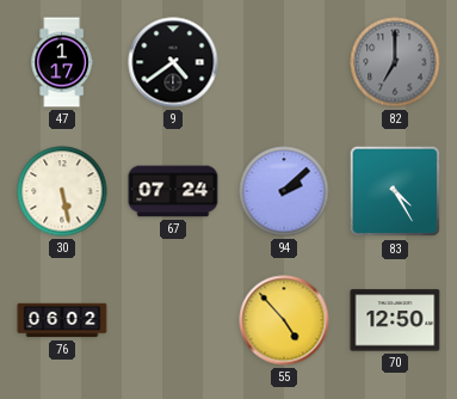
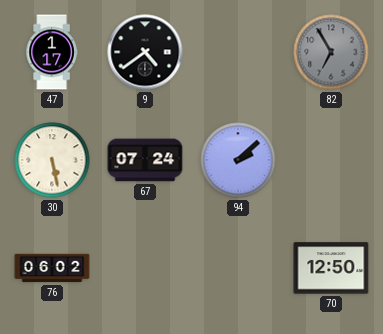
82: 7:00 -> 6:55
83: 4:25 -> none
55: 4:53 -> none
